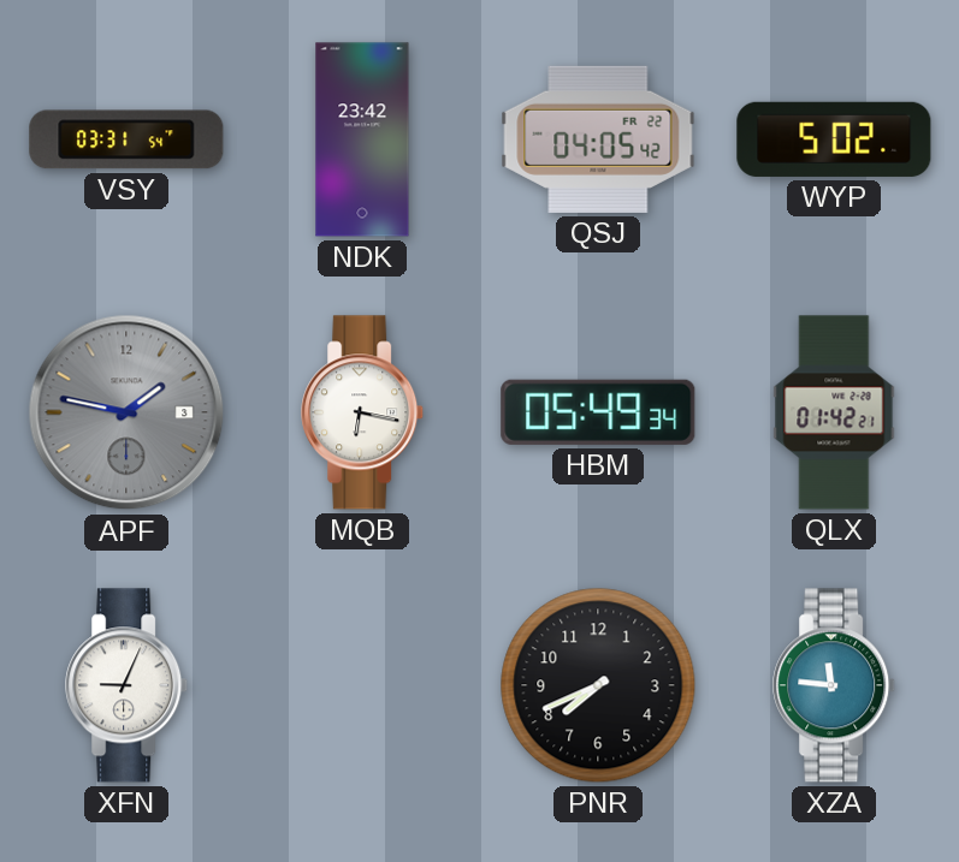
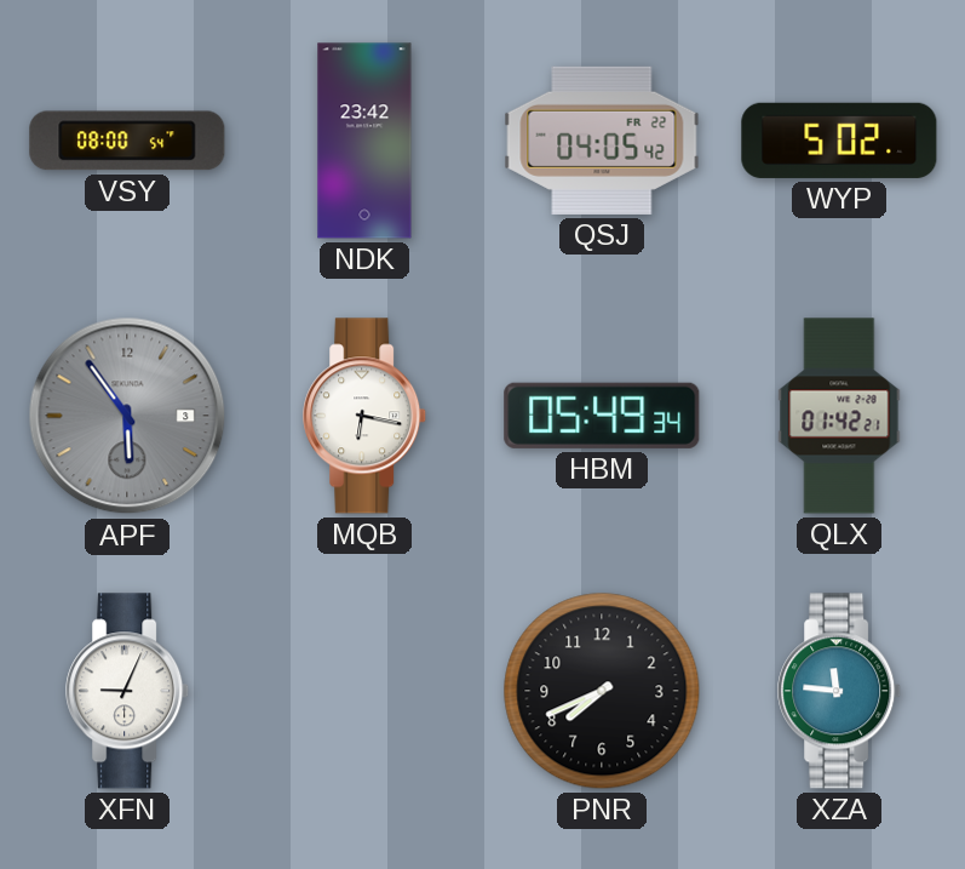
VSY: 03:31 -> 08:00
APF: 1:47 -> 5:54
